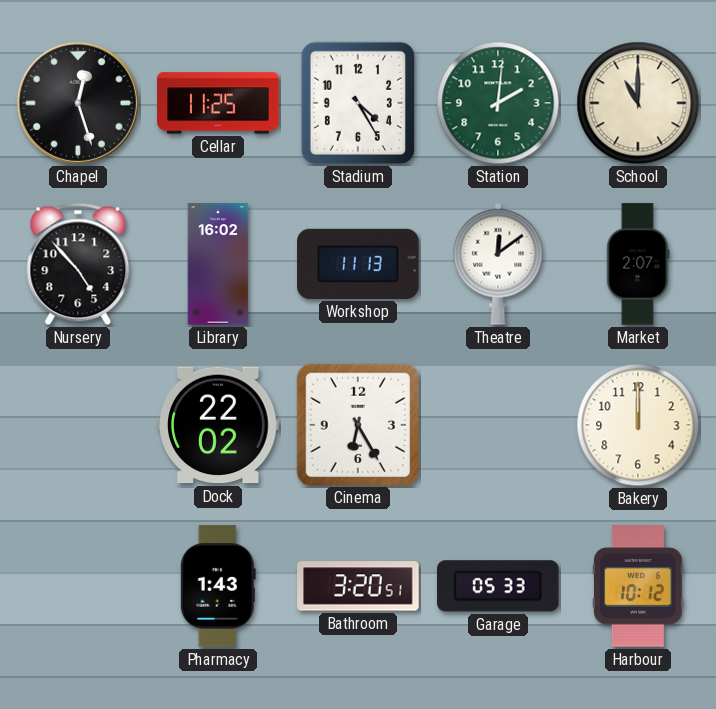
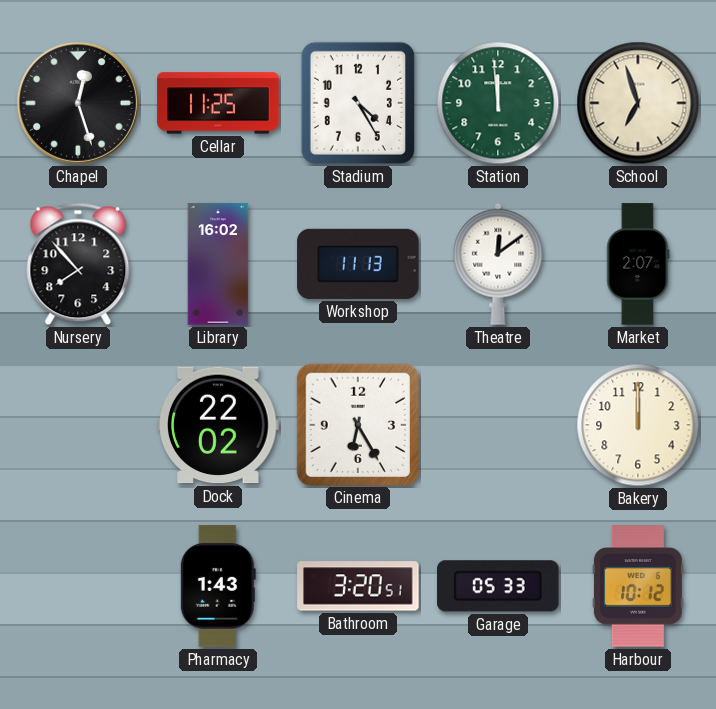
Station: 2:01 -> 11:59
School: 11:00 -> 6:57
Nursery: 4:53 -> 7:53
